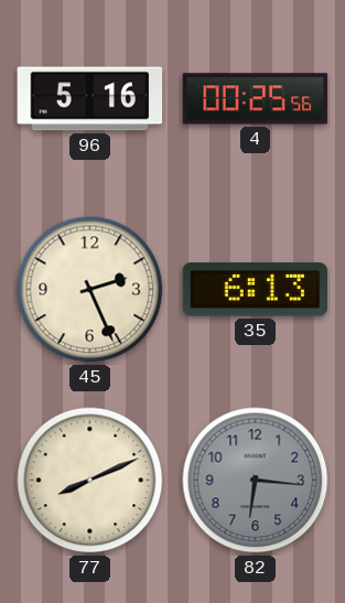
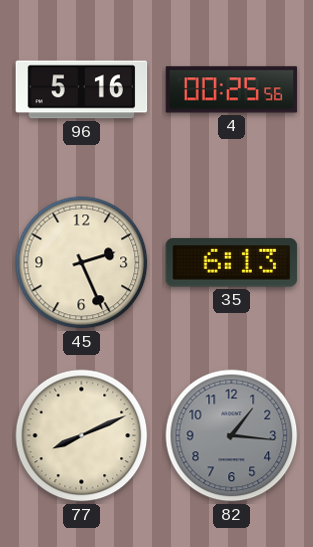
82: 6:16 -> 1:16
